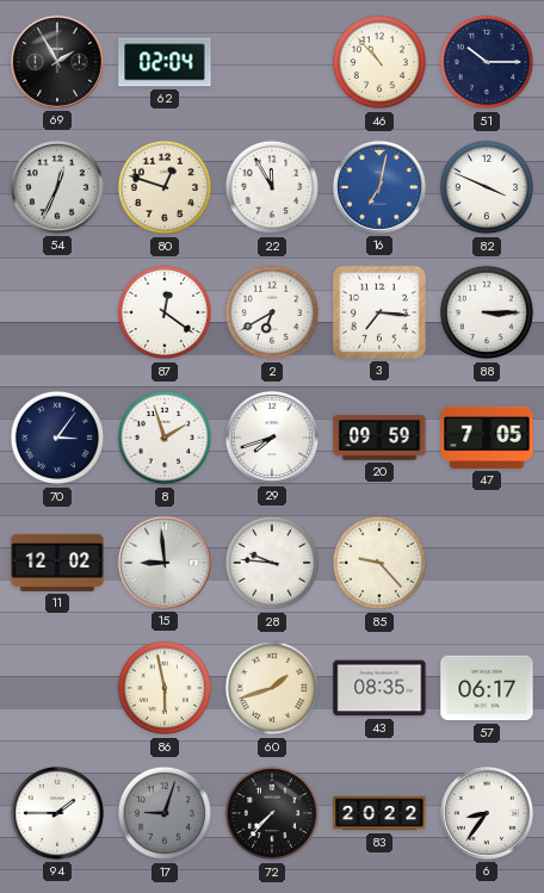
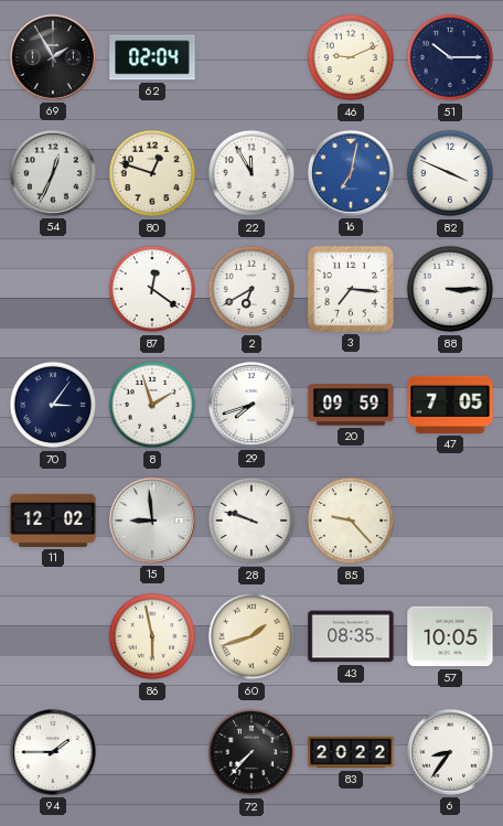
46: 10:53 -> 9:11
28: 9:46 -> 9:48
57: 06:17 -> 10:05
17: 9:03 -> none
